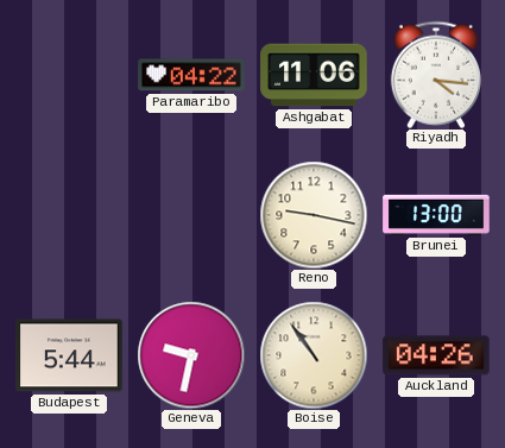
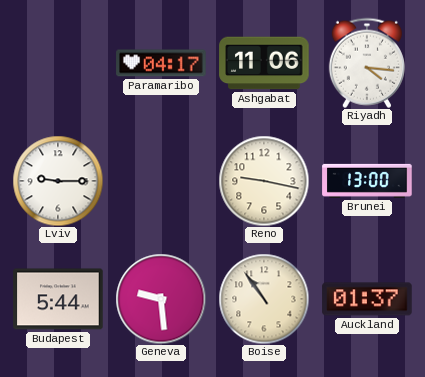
Paramaribo: 04:22 -> 04:17
Lviv: none -> 9:15
Geneva: 9:32 -> 9:29
Auckland: 04:26 -> 01:37
